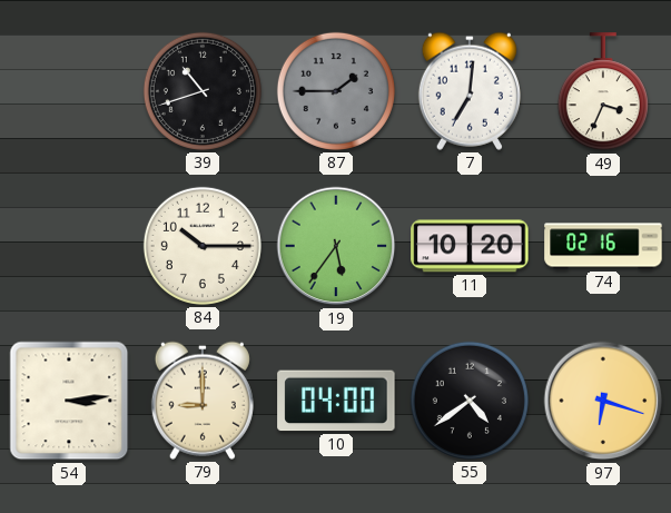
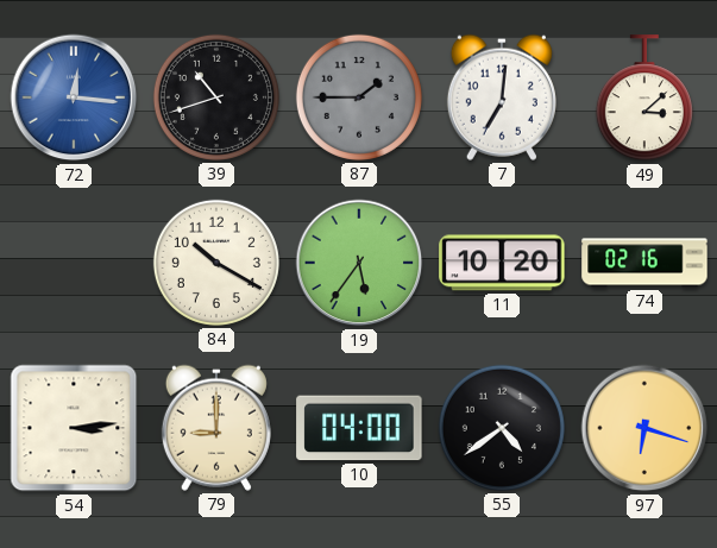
72: none -> 12:16
49: 3:34 -> 3:08
84: 10:15 -> 10:20
